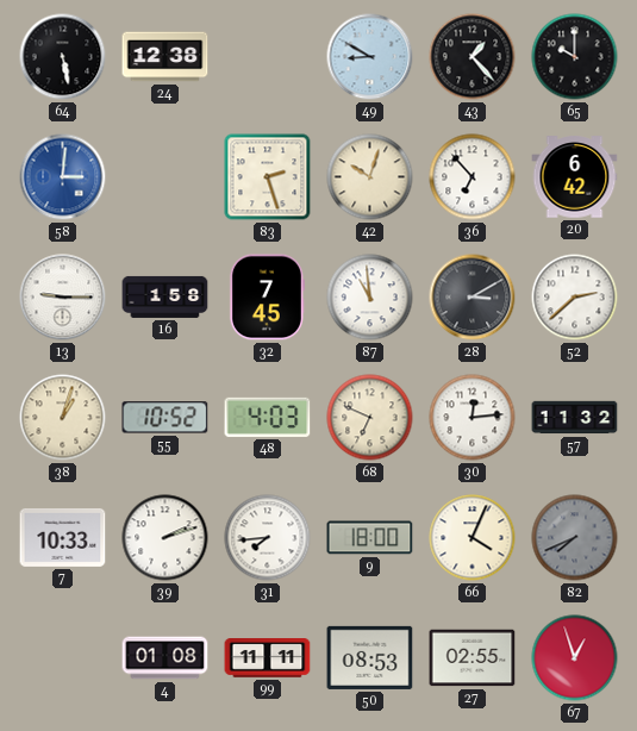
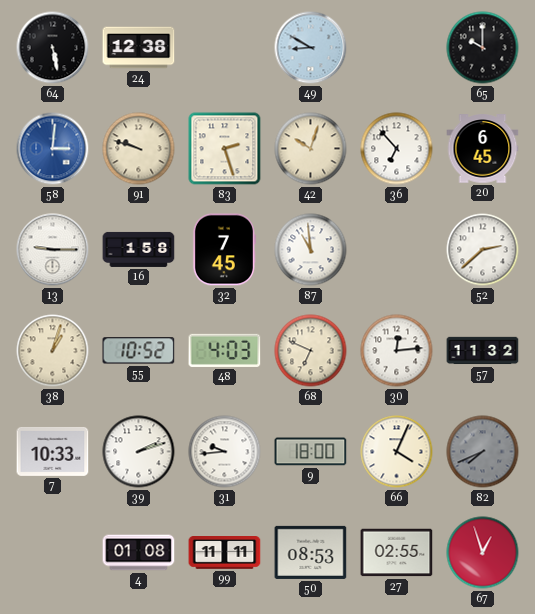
43: 1:23 -> none
91: none -> 9:48
20: 6:42 -> 6:45
28: 3:10 -> none
31: 7:44 -> 9:44
